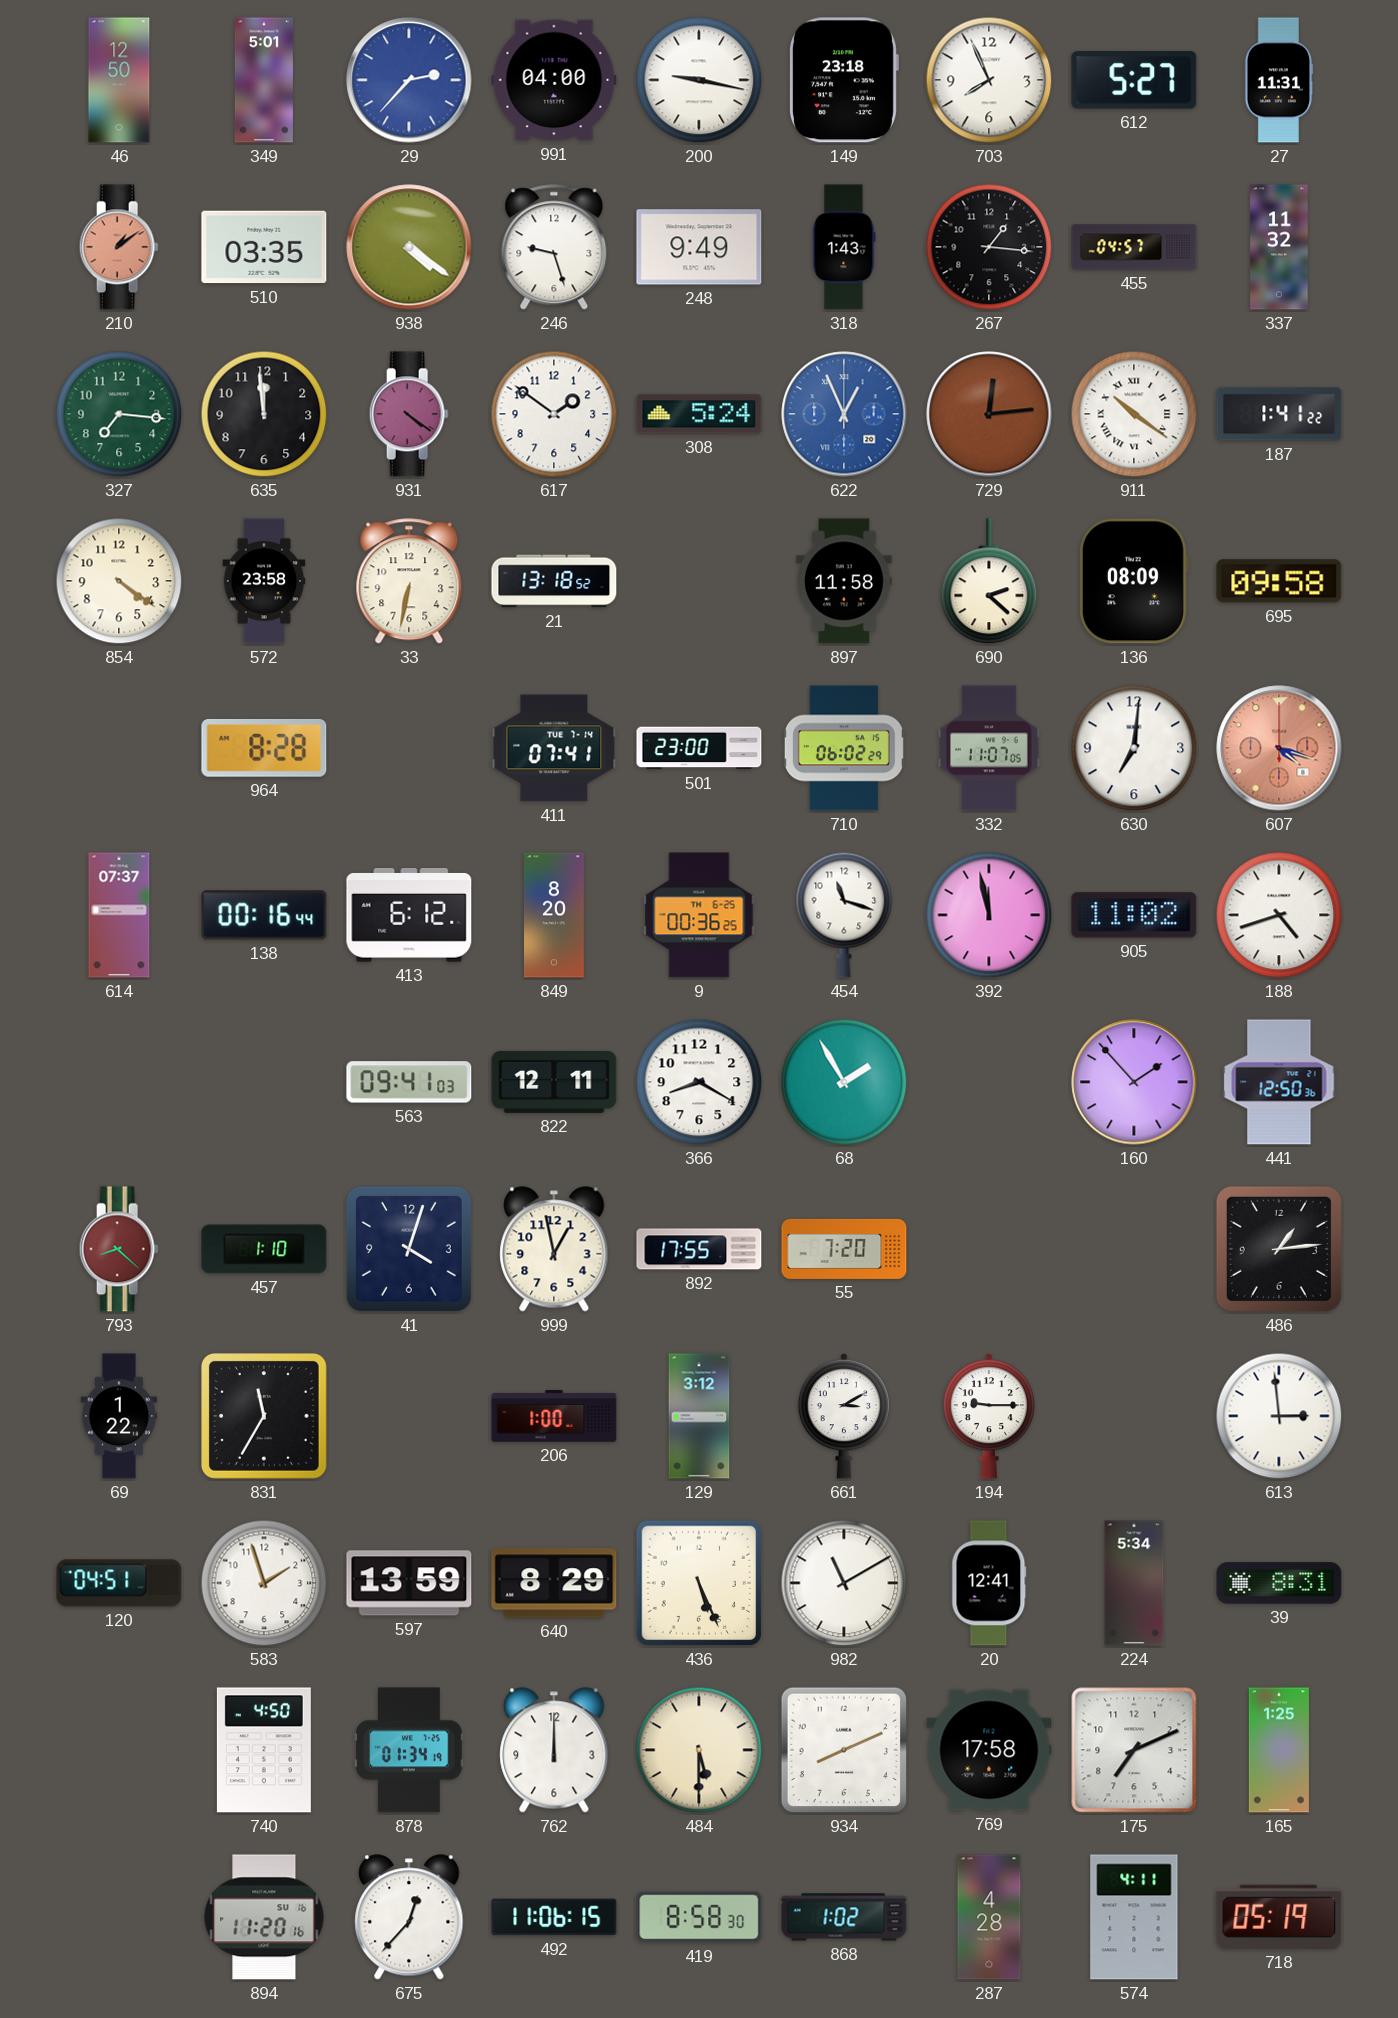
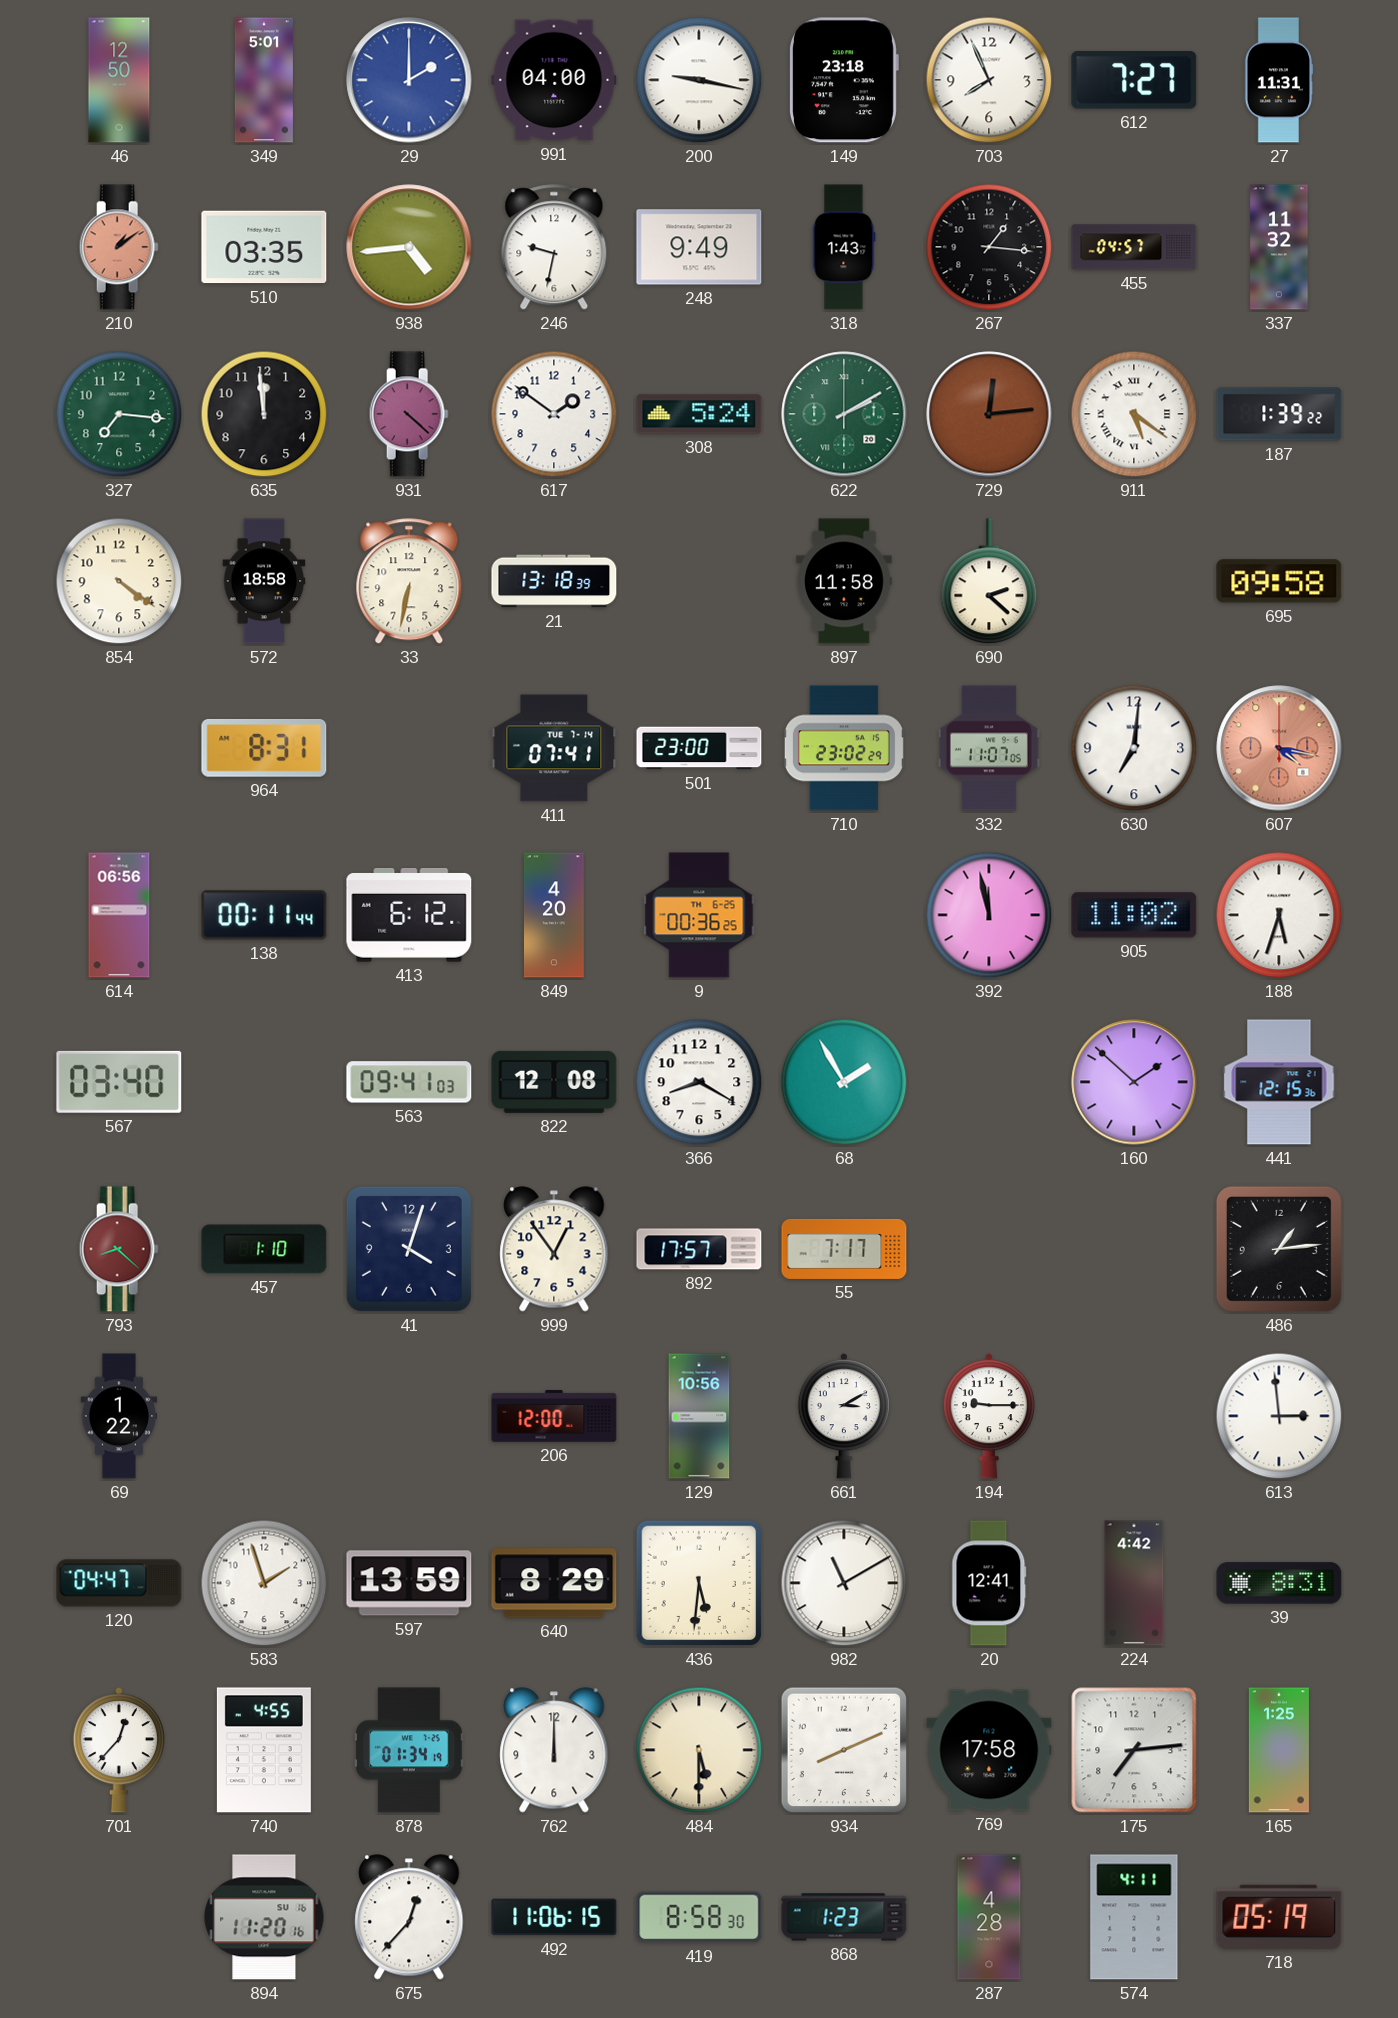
29: 2:37 -> 2:00
612: 5:27 -> 7:27
938: 4:21 -> 4:44
246: 9:27 -> 9:32
931: 4:21 -> 4:22
622: 12:56 -> 2:10
622 dial: blue -> green
911: 10:21 -> 5:21
187: 1:41 -> 1:39
572: 23:58 -> 18:58
21: 13:18:52 -> 13:18:39
136: 08:09 -> none
964: 8:28 -> 8:31
710: 06:02 -> 23:02
607: 4:18 -> 4:17
614: 07:37 -> 06:56
138: 00:16 -> 00:11
849: 8:20 -> 4:20
454: 11:18 -> none
188: 4:42 -> 5:33
567: none -> 03:40
822: 12:11 -> 12:08
160: 1:53 -> 1:52
441: 12:50 -> 12:15
999: 12:58 -> 12:54
892: 17:55 -> 17:57
55: 7:20 -> 7:17
831: 11:35 -> none
206: 1:00 -> 12:00
129: 3:12 -> 10:56
120: 04:51 -> 04:47
436: 5:26 -> 5:31
224: 5:34 -> 4:42
701: none -> 12:37
740: 4:50 -> 4:55
175: 7:11 -> 7:14
868: 1:02 -> 1:23
